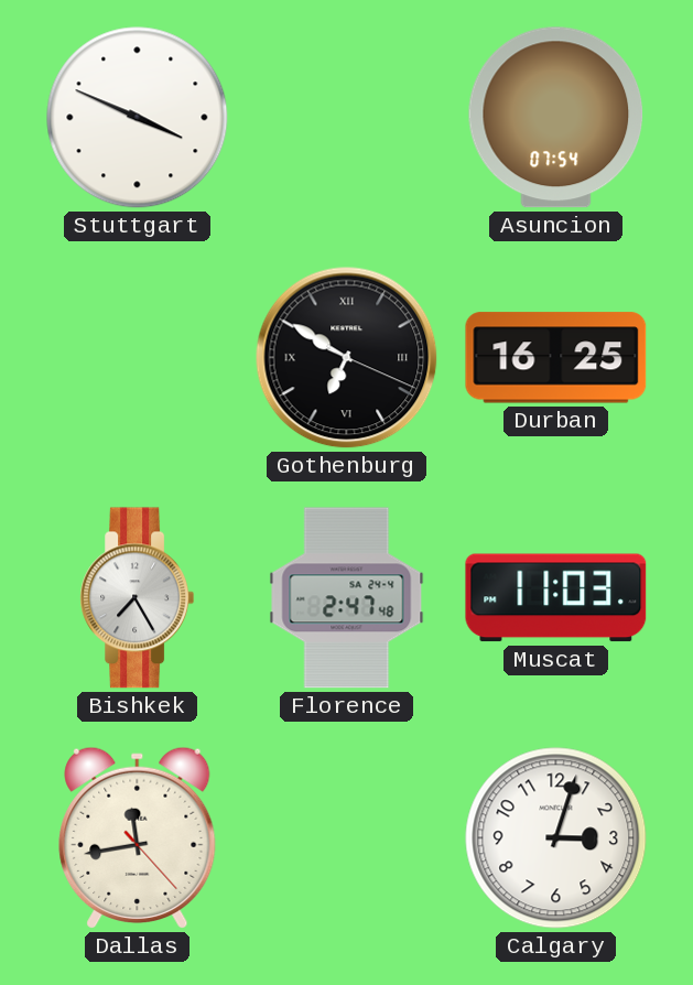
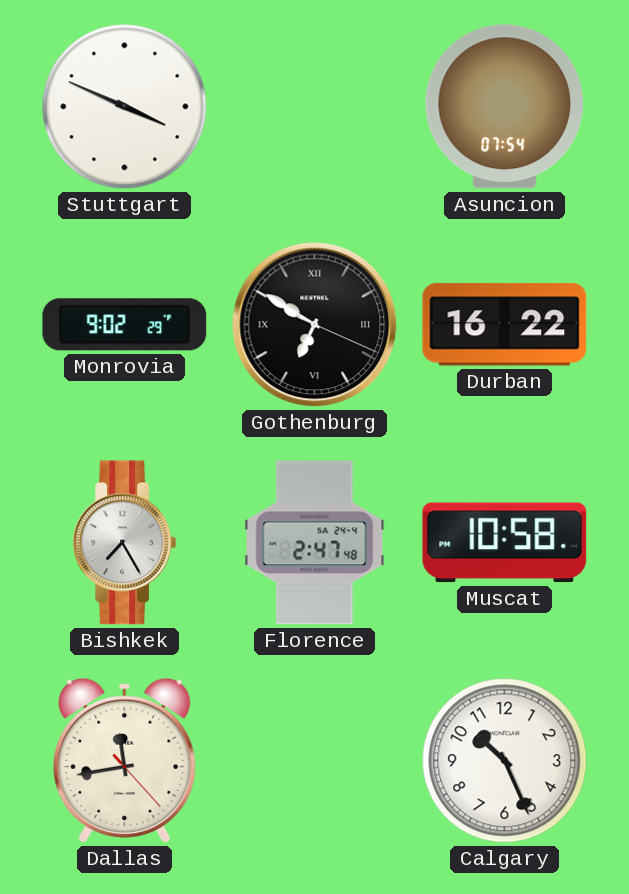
Monrovia: none -> 9:02
Durban: 16:25 -> 16:22
Muscat: 11:03 -> 10:58
Calgary: 3:03 -> 10:26
